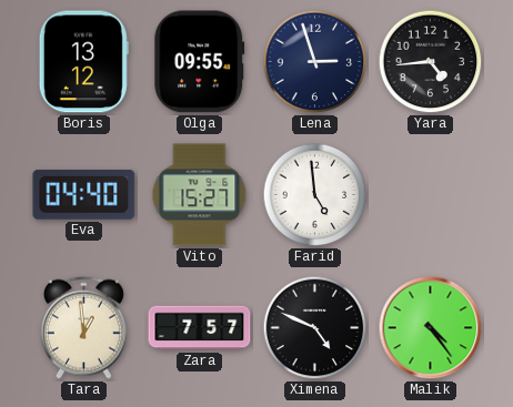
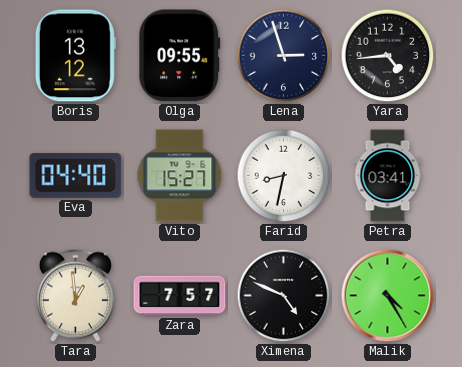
Farid: 4:59 -> 8:32
Petra: none -> 03:41
Malik: 4:24 -> 4:25
